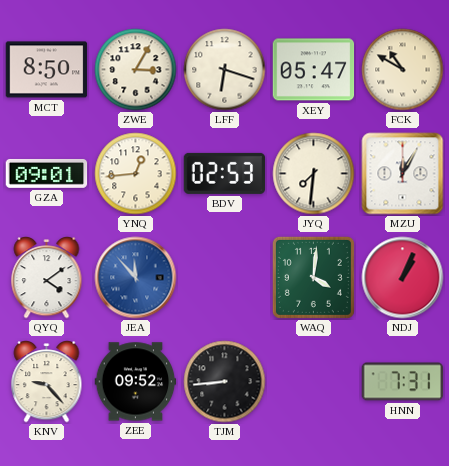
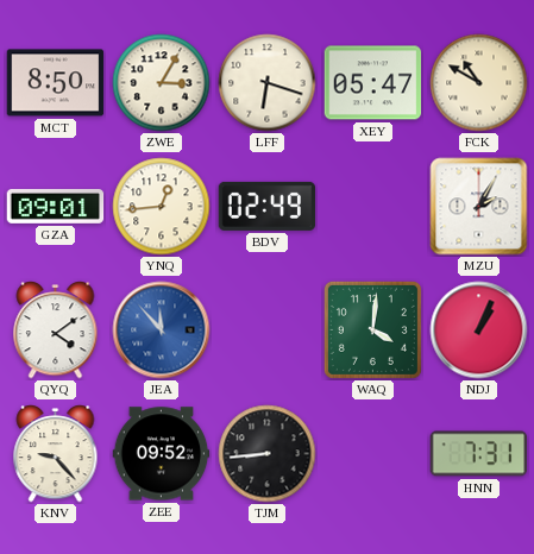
BDV: 02:53 -> 02:49
JYQ: 7:31 -> none
MZU: 12:05 -> 2:05
